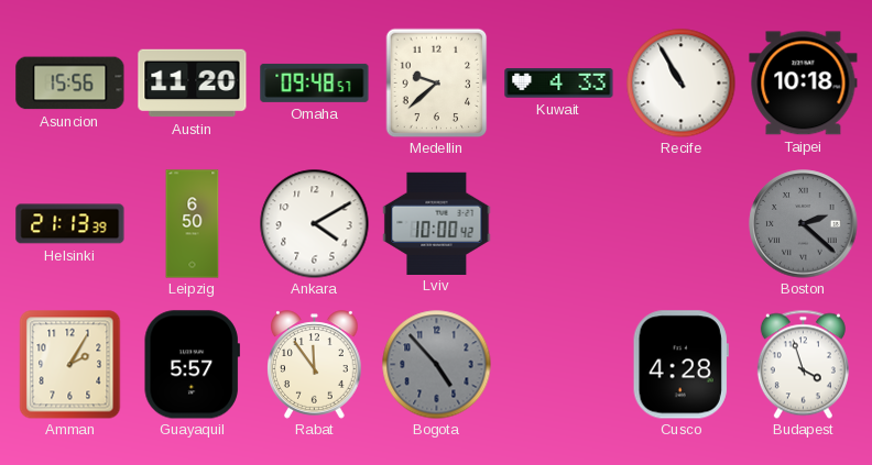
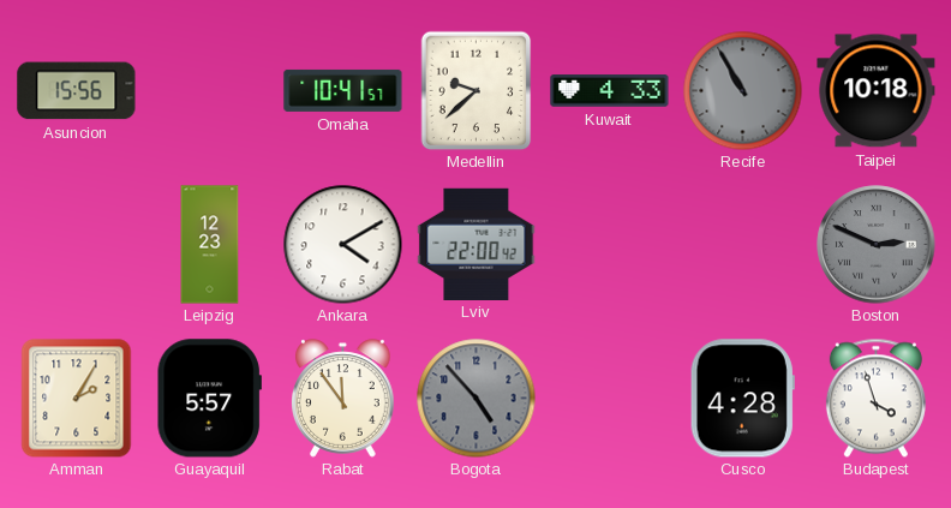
Austin: 11:20 -> none
Omaha: 09:48 -> 10:41
Recife dial: white -> grey
Helsinki: 21:13 -> none
Leipzig: 6:50 -> 12:23
Lviv: 10:00 -> 22:00
Boston: 2:22 -> 2:49
